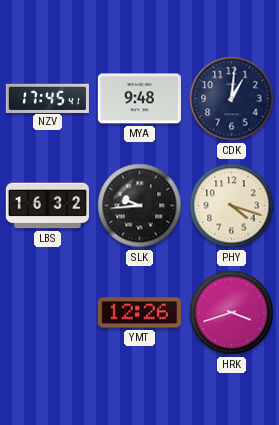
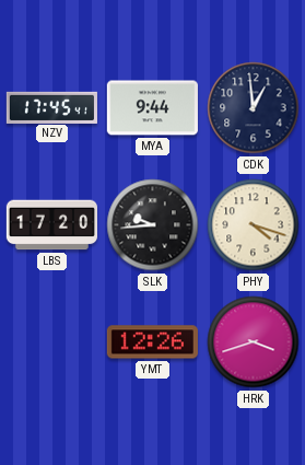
MYA: 9:48 -> 9:44
CDK: 1:01 -> 12:59
LBS: 16:32 -> 17:20
